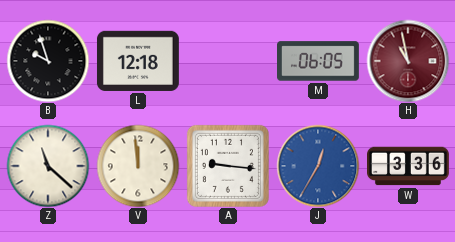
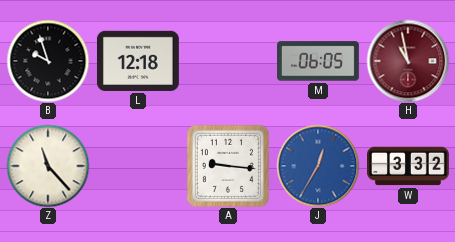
Z: 11:22 -> 11:23
V: 11:59 -> none
W: 3:36 -> 3:32
